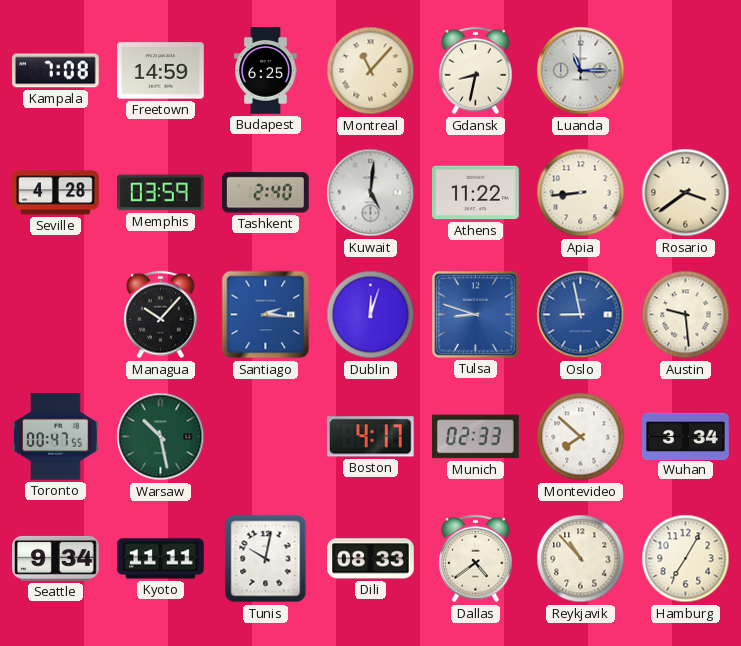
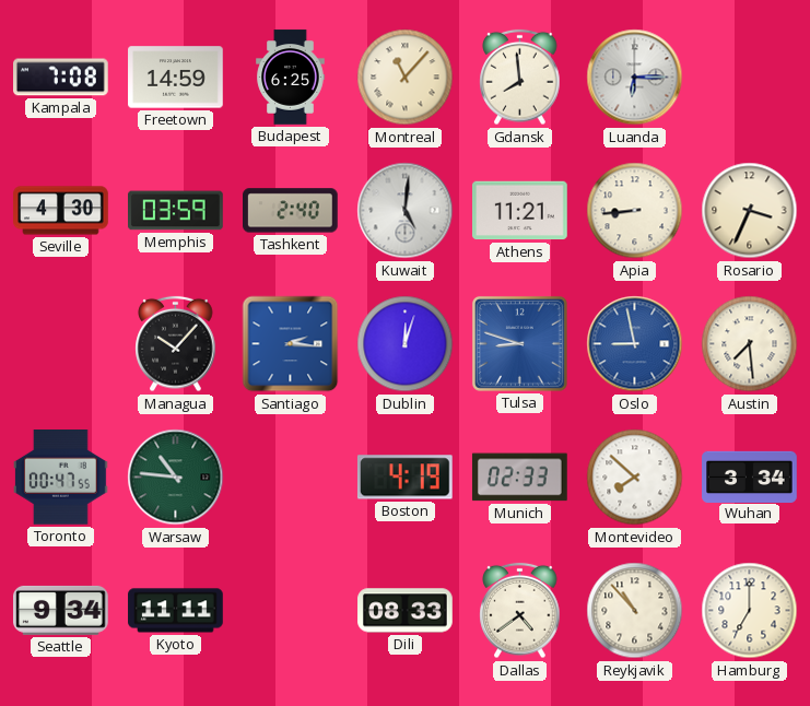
Gdansk: 8:32 -> 7:59
Luanda: 11:15 -> 6:15
Seville: 4:28 -> 4:30
Athens: 11:22 -> 11:21
Rosario: 3:39 -> 3:34
Austin: 9:29 -> 7:29
Warsaw: 10:28 -> 10:46
Boston: 4:17 -> 4:19
Tunis: 10:02 -> none
Hamburg: 7:05 -> 7:00
